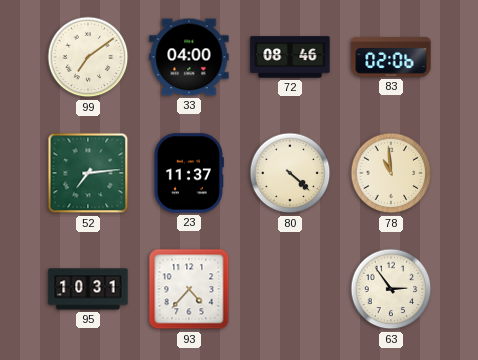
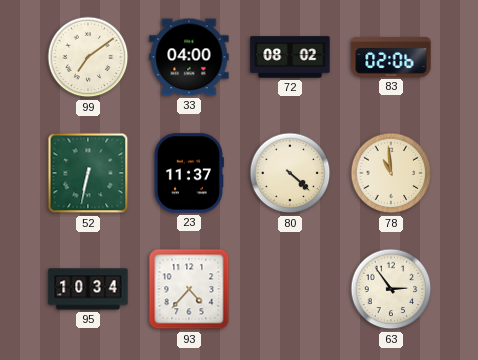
72: 08:46 -> 08:02
52: 7:14 -> 6:32
95: 10:31 -> 10:34
